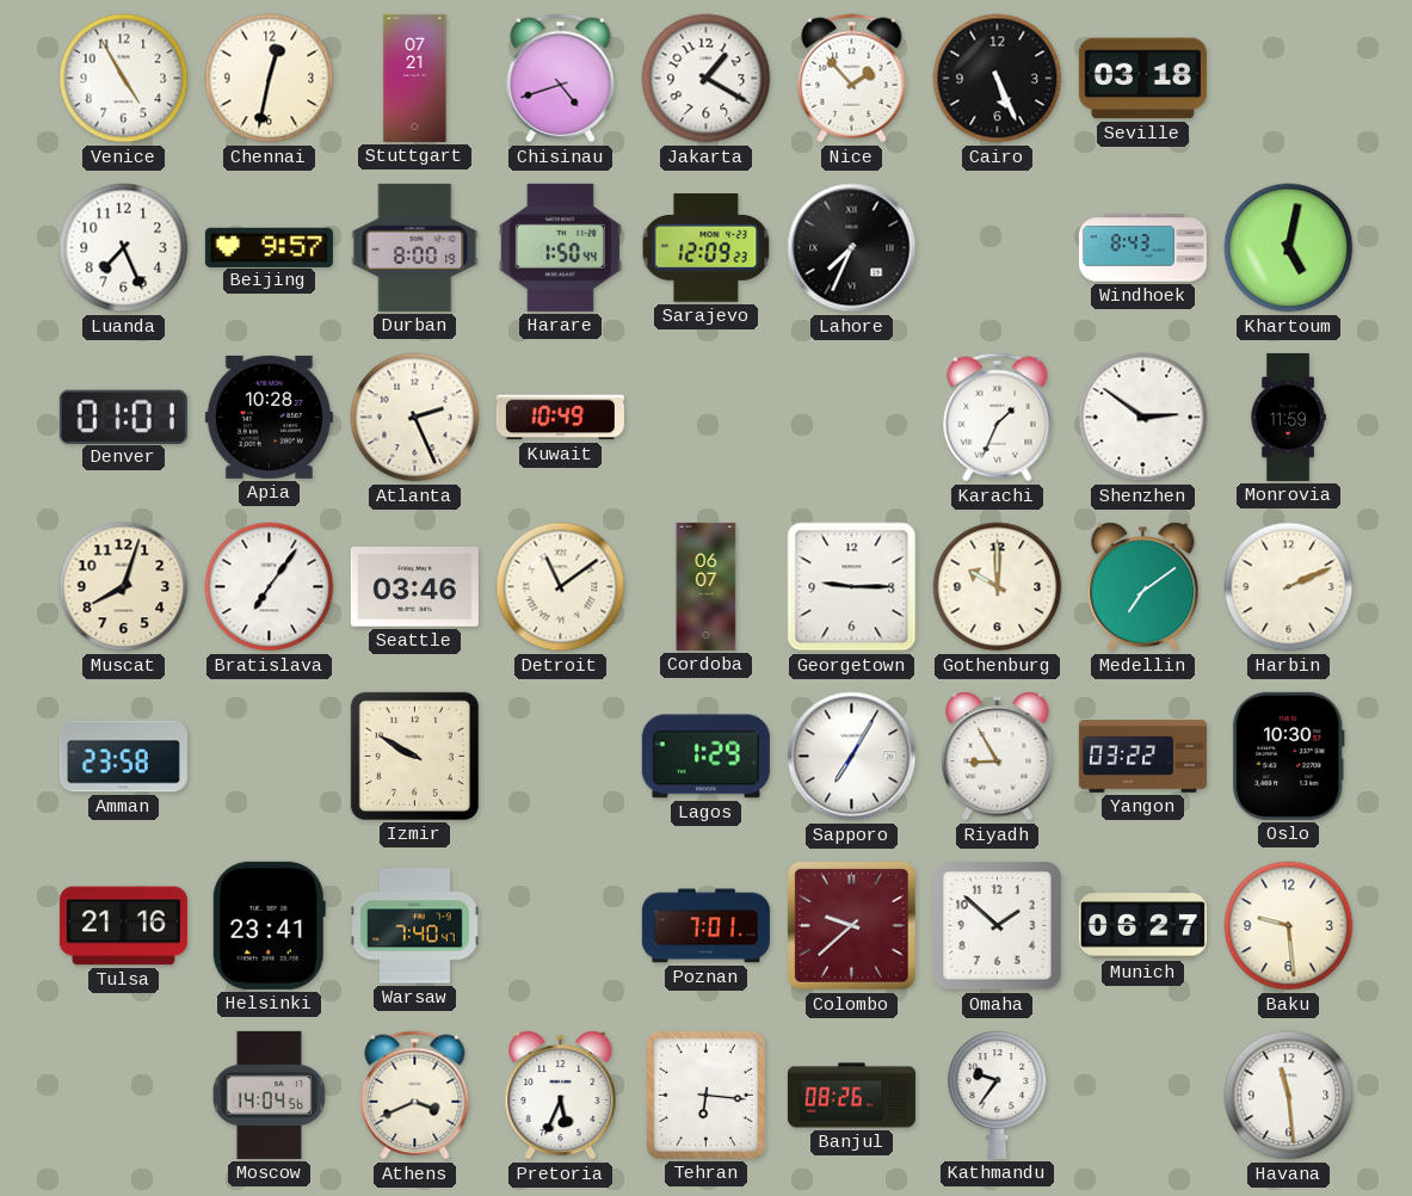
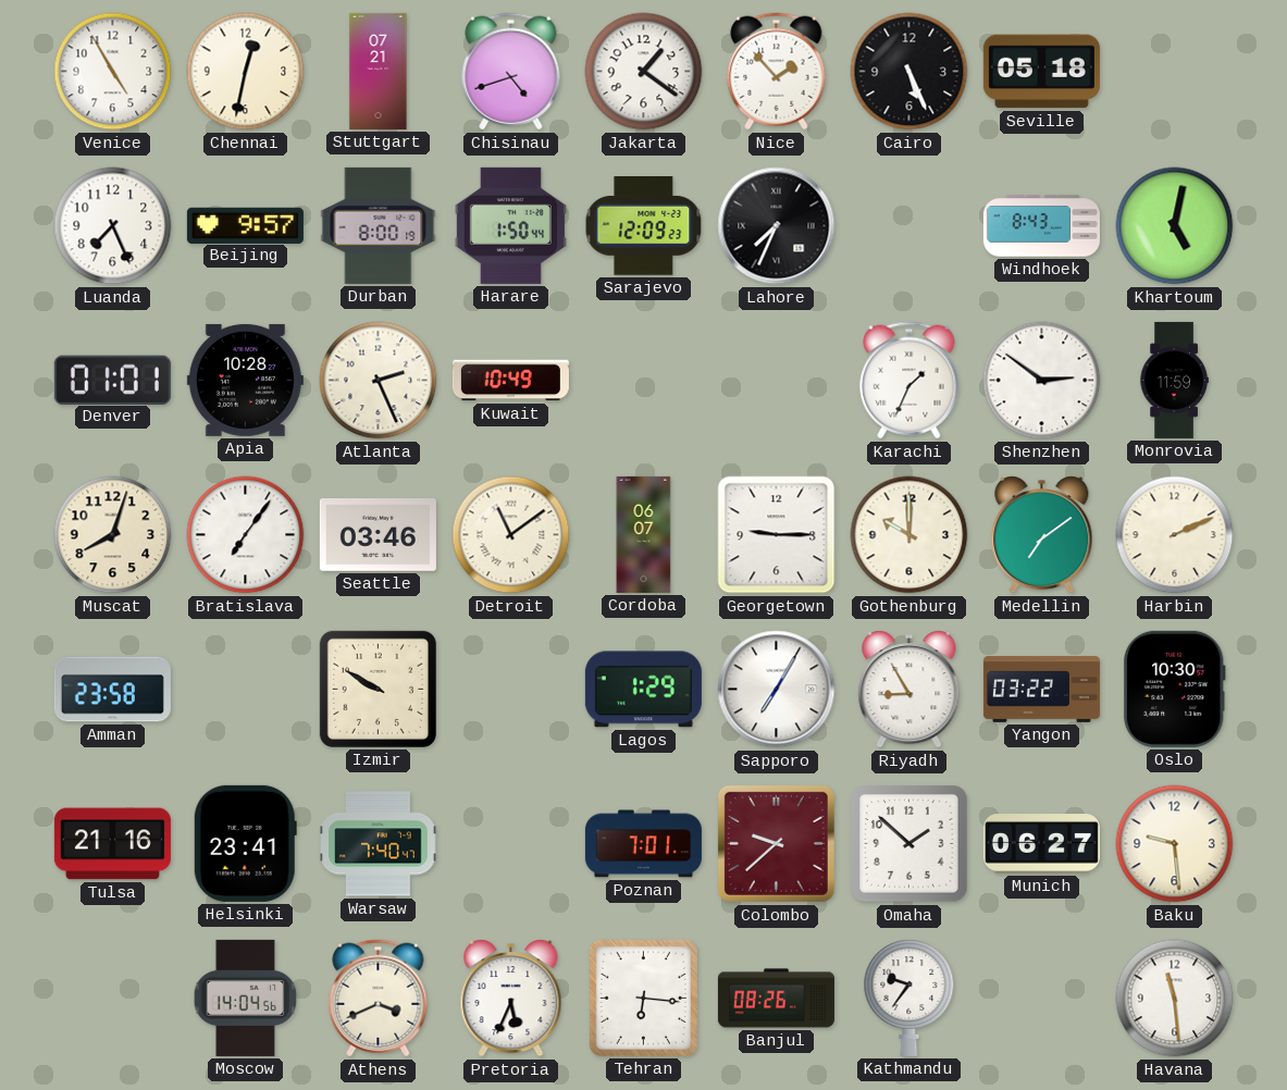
Jakarta: 1:20 -> 1:21
Seville: 03:18 -> 05:18
